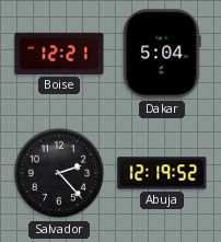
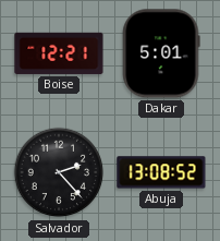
Dakar: 5:04 -> 5:01
Abuja: 12:19 -> 13:08
